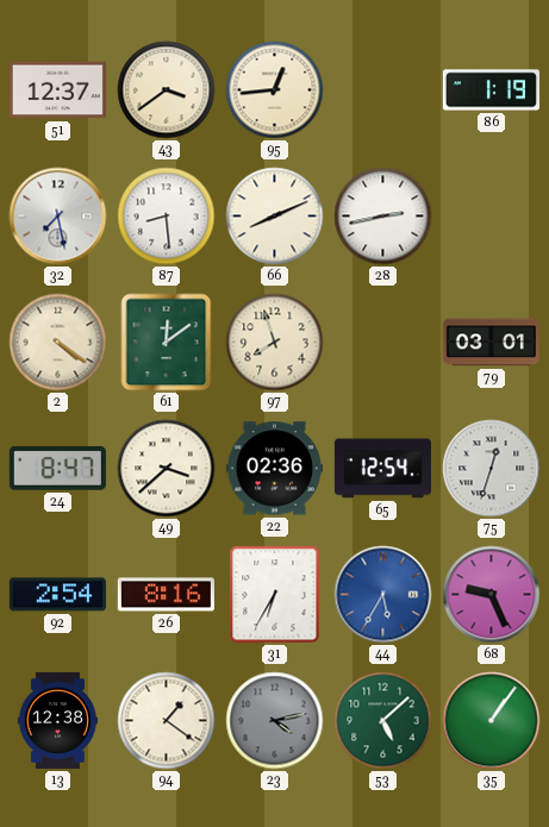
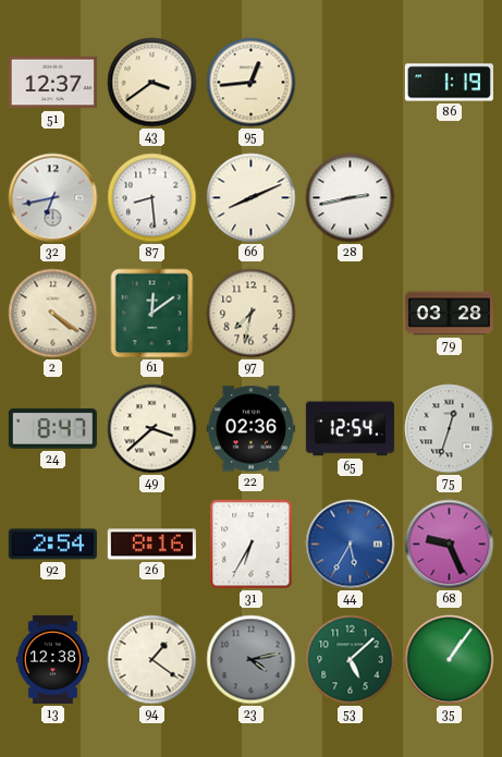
32: 7:28 -> 6:43
97: 7:57 -> 7:32
79: 03:01 -> 03:28
